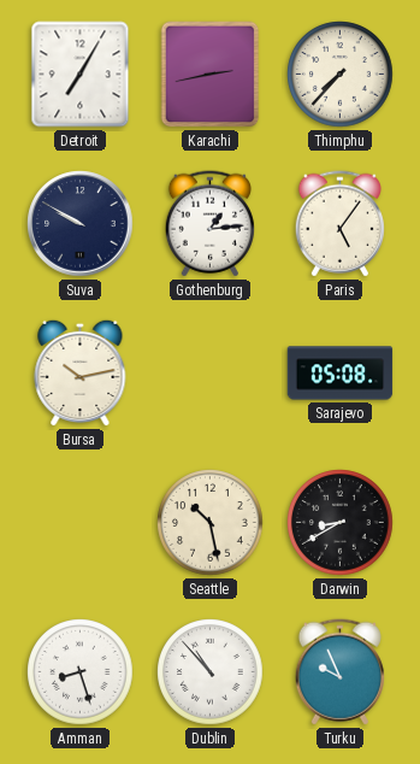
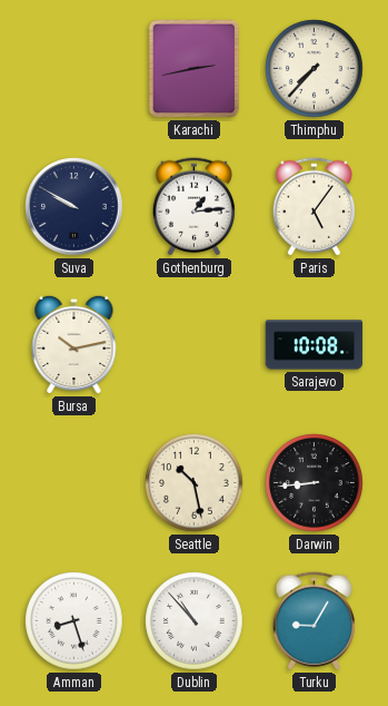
Detroit: 7:05 -> none
Sarajevo: 05:08 -> 10:08
Darwin: 8:40 -> 8:44
Turku: 9:56 -> 9:05
